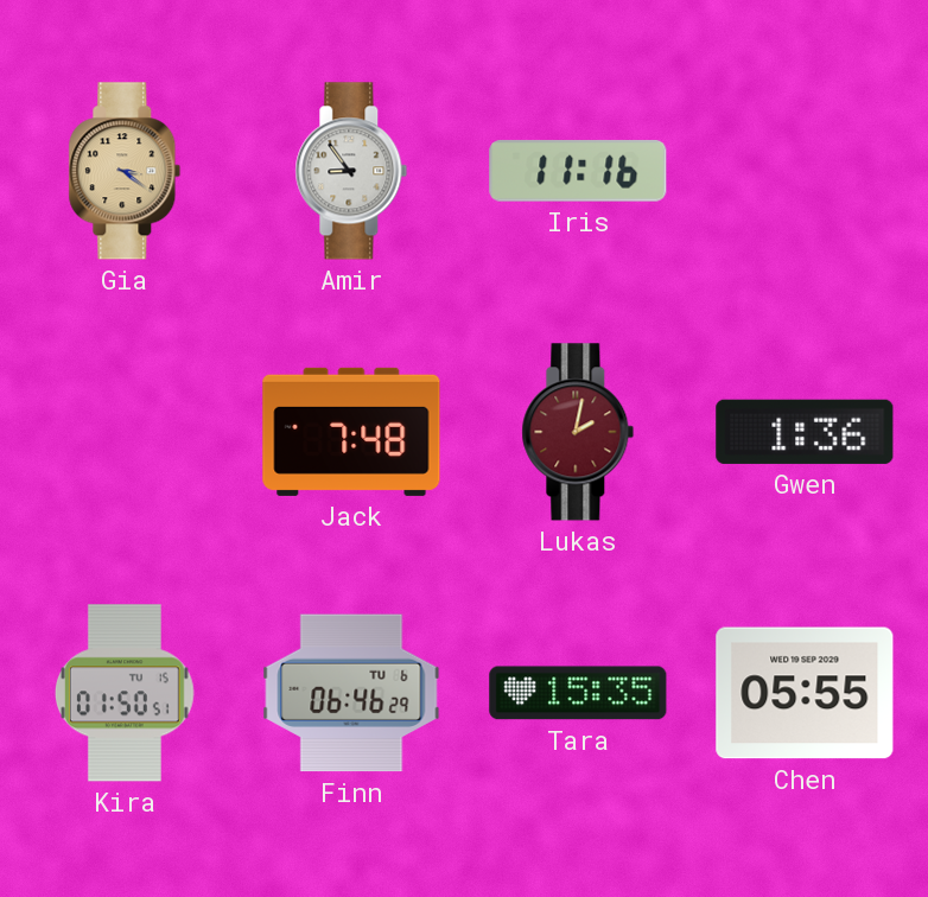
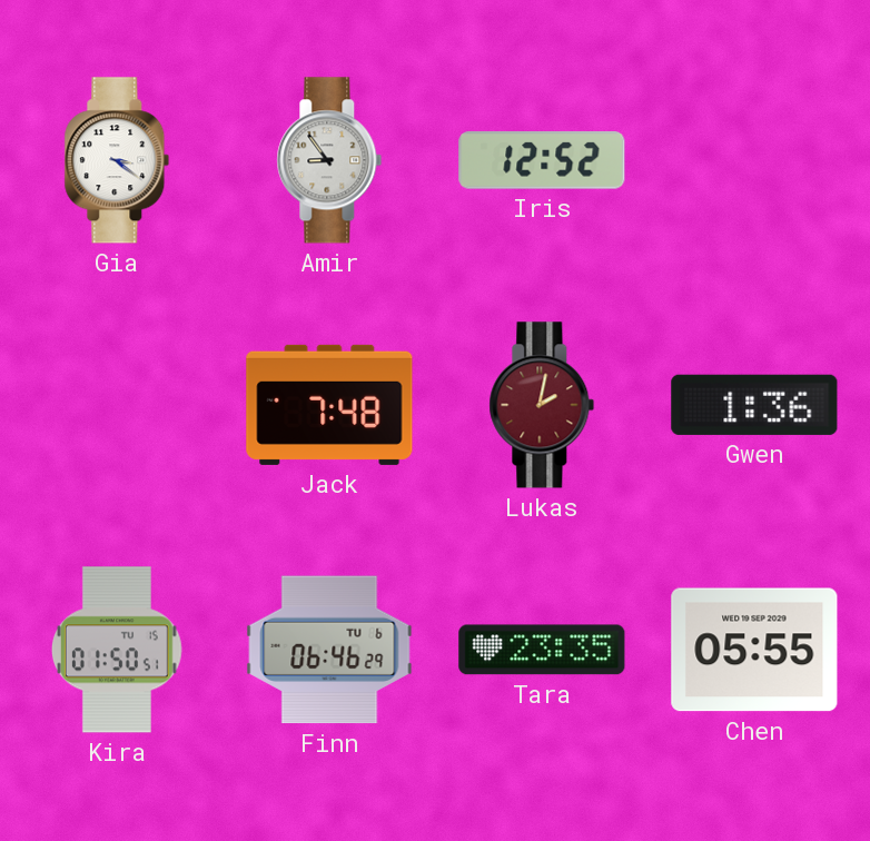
Gia dial: champagne -> white
Iris: 11:16 -> 12:52
Tara: 15:35 -> 23:35
